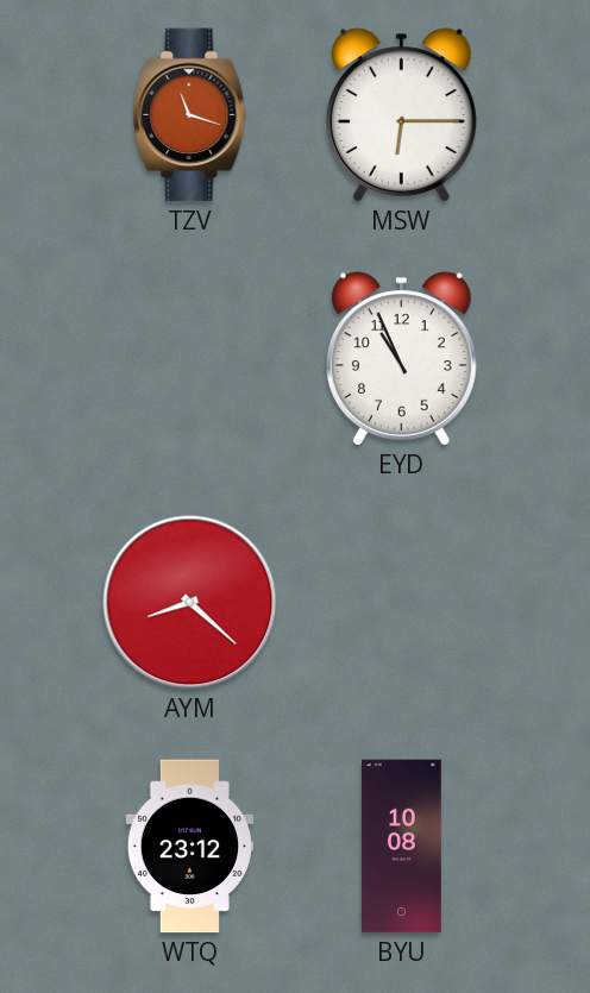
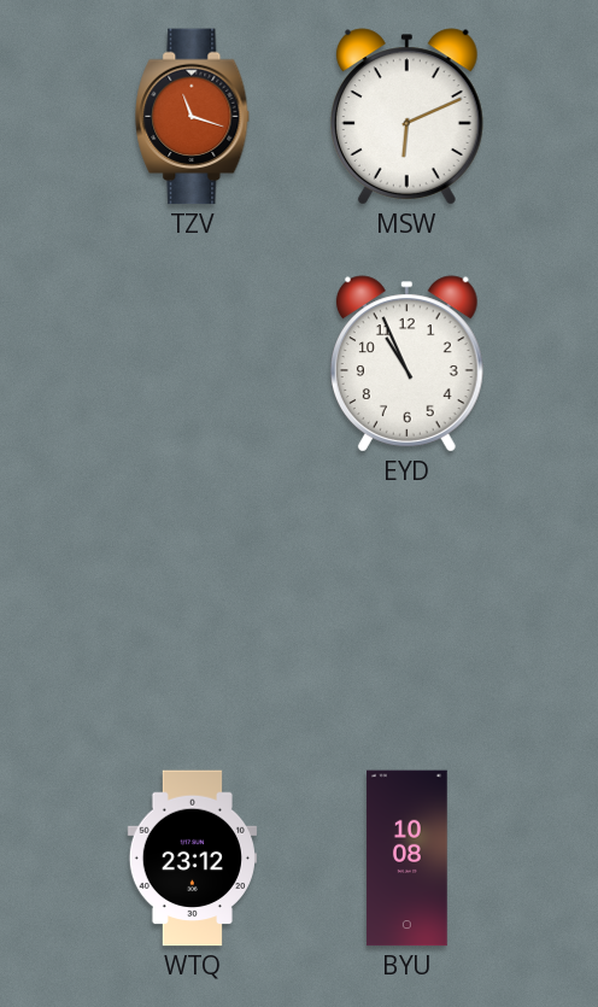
MSW: 6:15 -> 6:11
AYM: 8:22 -> none
